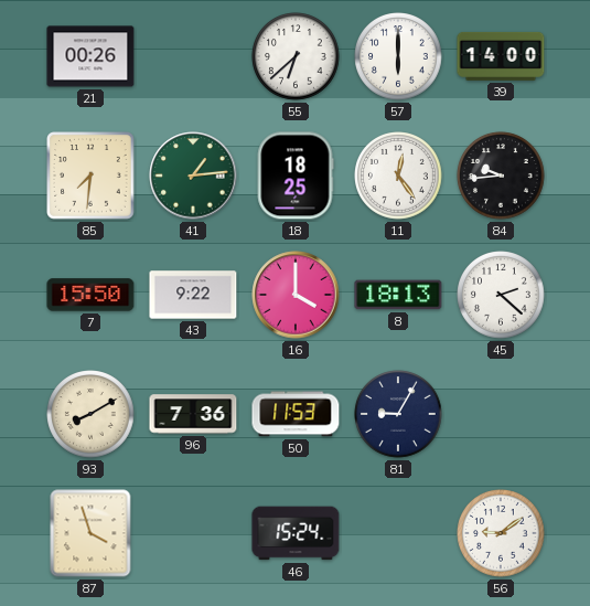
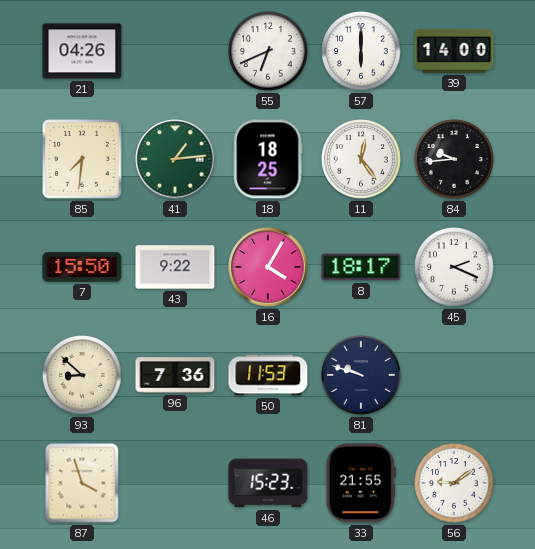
21: 00:26 -> 04:26
55: 6:38 -> 6:41
16: 4:00 -> 4:05
8: 18:13 -> 18:17
45: 2:22 -> 2:19
93: 8:10 -> 8:52
81: 9:05 -> 9:48
46: 15:24 -> 15:23
33: none -> 21:55
